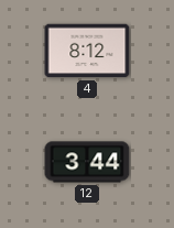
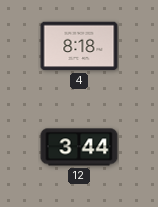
4: 8:12 -> 8:18
